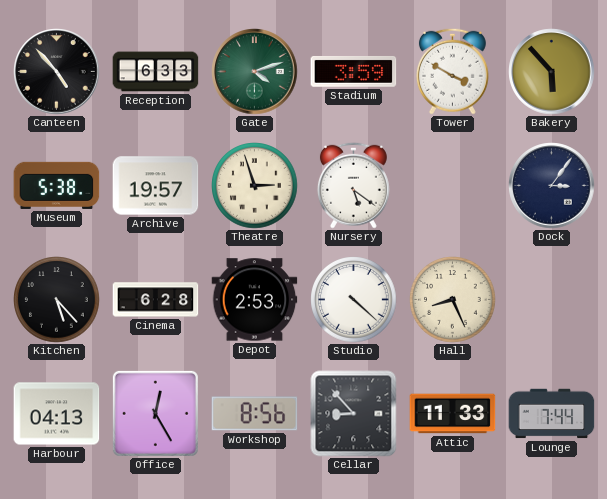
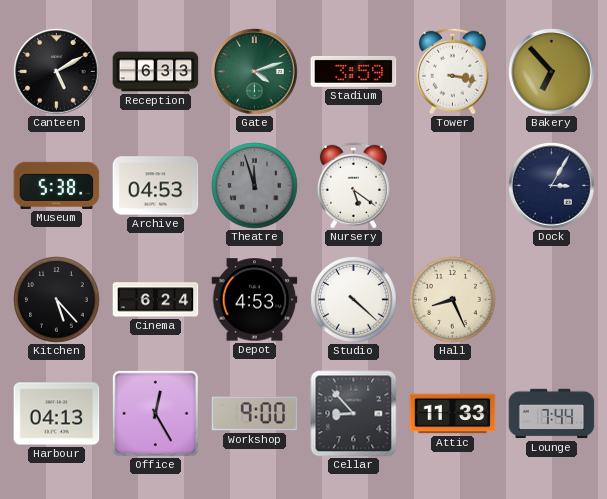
Canteen: 4:53 -> 5:10
Tower: 3:50 -> 3:17
Bakery: 5:53 -> 6:53
Archive: 19:57 -> 04:53
Theatre: 2:57 -> 11:57
Theatre dial: cream -> grey
Dock: 3:06 -> 3:05
Cinema: 6:28 -> 6:24
Depot: 2:53 -> 4:53
Workshop: 8:56 -> 9:00
